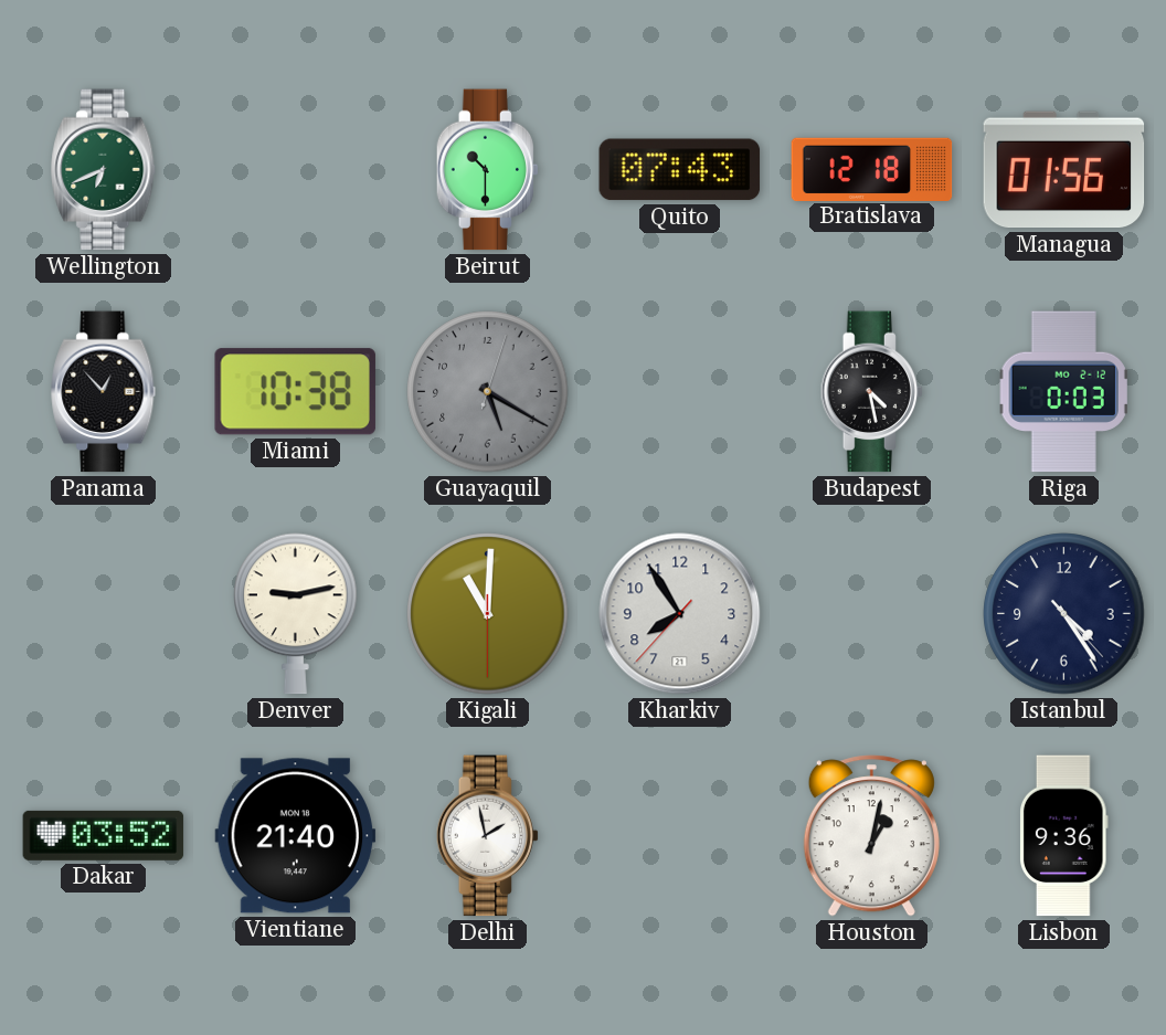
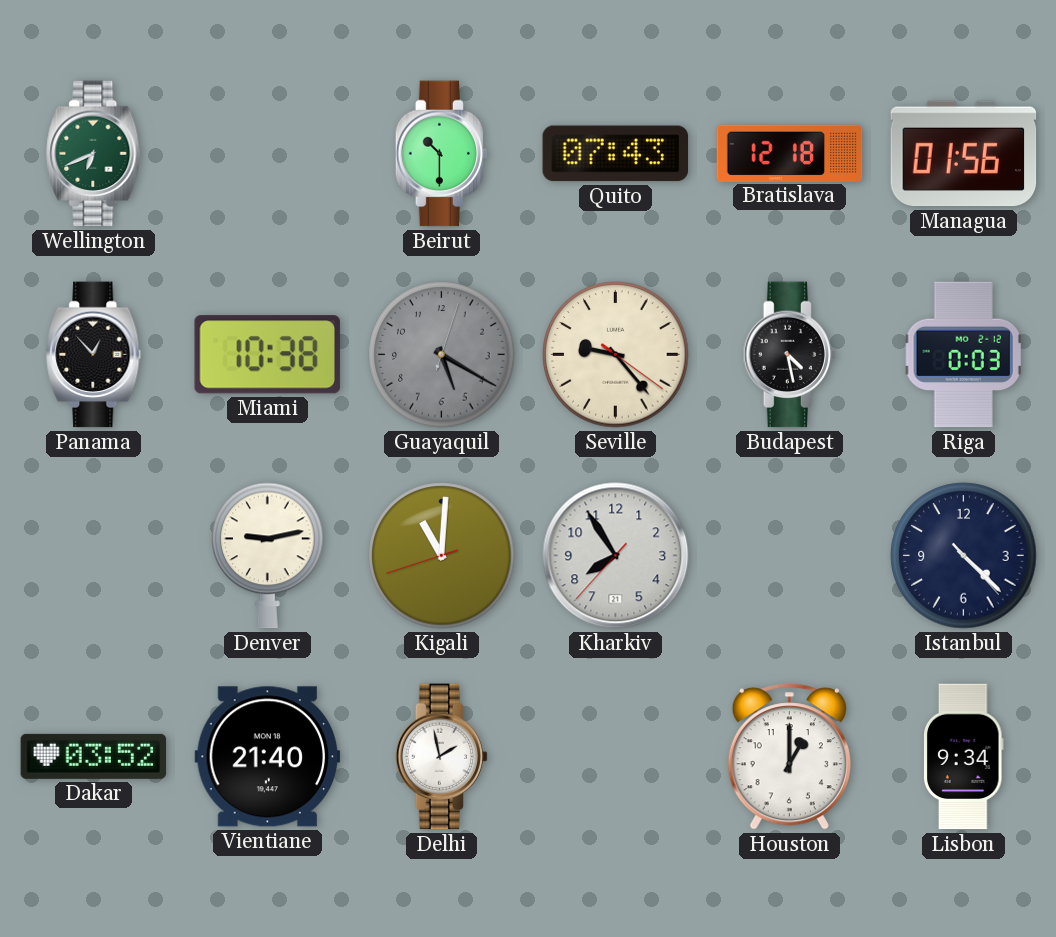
Seville: none -> 9:23
Kigali: 11:00:30 -> 11:00:42
Istanbul: 4:24 -> 4:22
Houston: 1:02 -> 1:00
Lisbon: 9:36 -> 9:34
